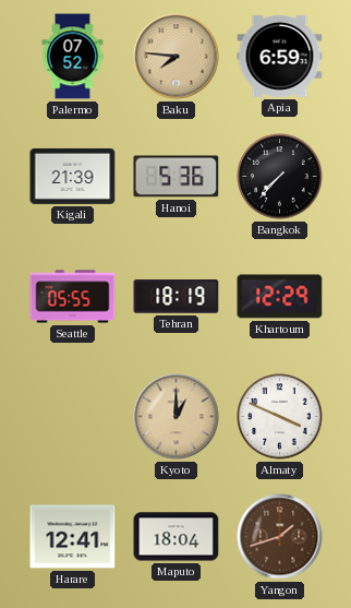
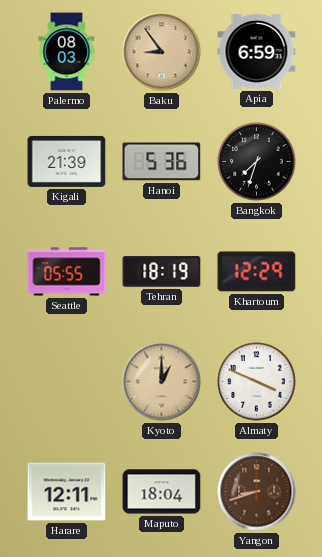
Palermo: 07:52 -> 08:03
Baku: 7:46 -> 8:54
Bangkok: 7:37 -> 7:33
Harare: 12:41 -> 12:11
Yangon: 1:42 -> 8:42
